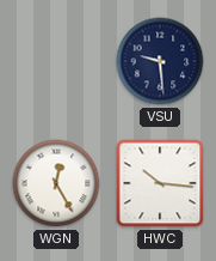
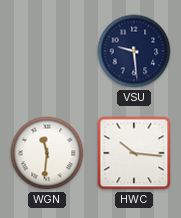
WGN: 12:25 -> 11:31
